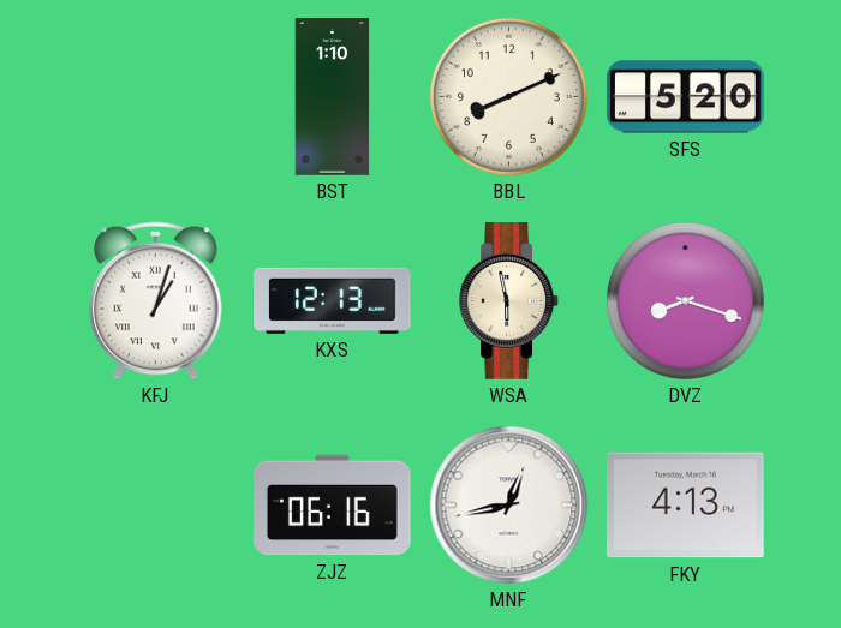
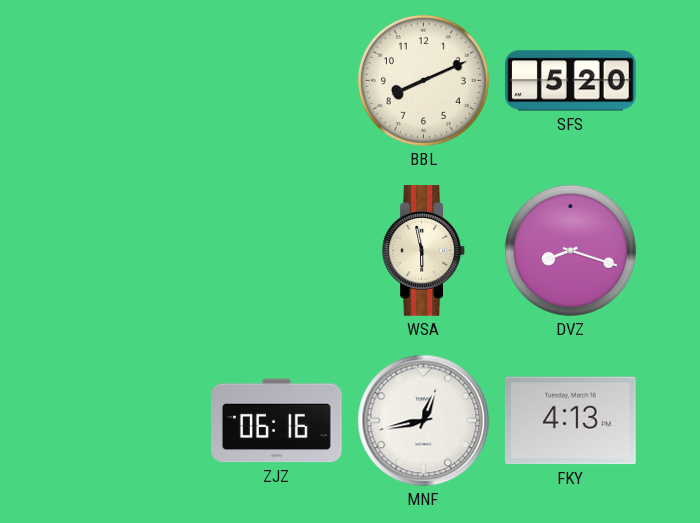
BST: 1:10 -> none
KFJ: 1:03 -> none
KXS: 12:13 -> none
